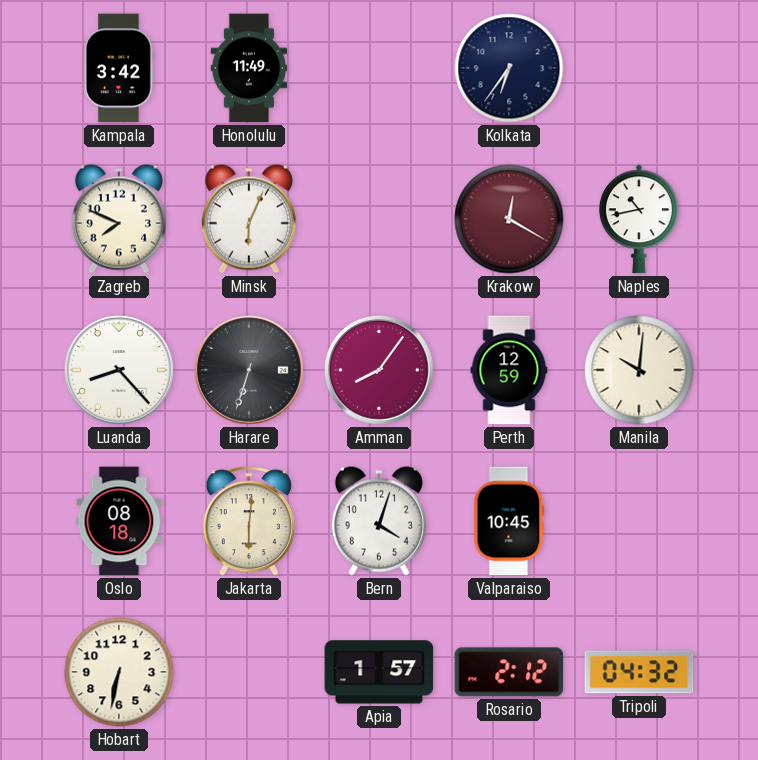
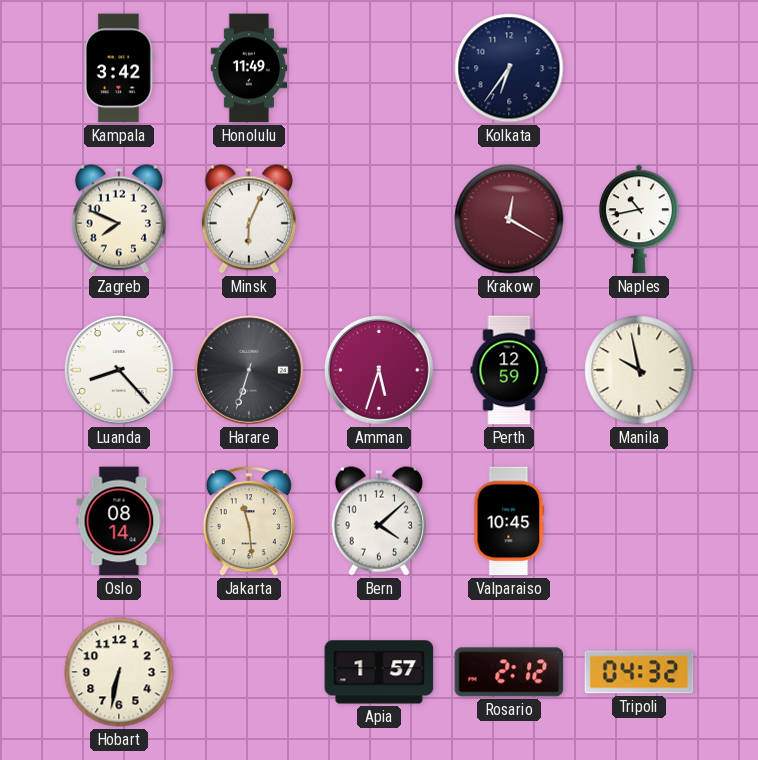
Amman: 8:06 -> 5:33
Manila: 10:01 -> 9:58
Oslo: 08:18 -> 08:14
Jakarta: 6:01 -> 11:29
Bern: 4:03 -> 4:08
